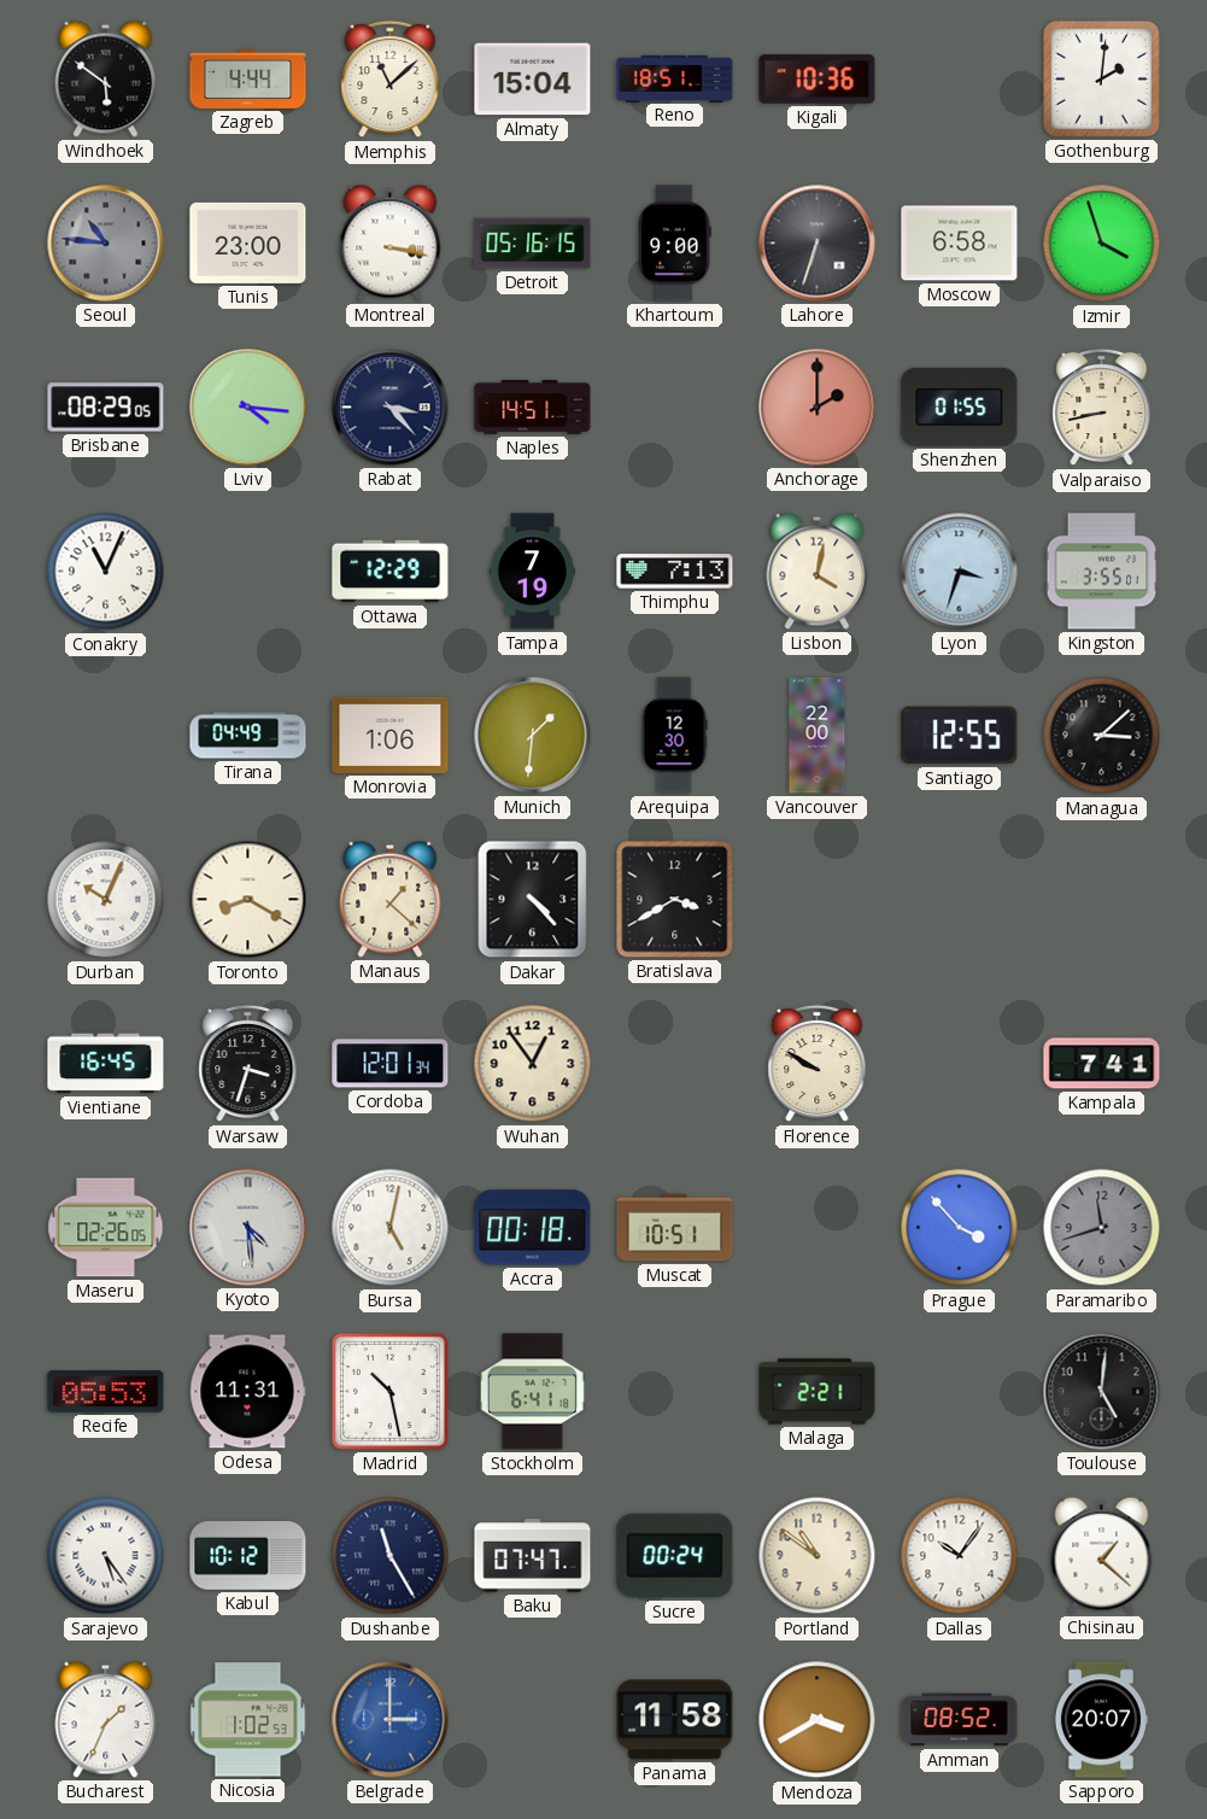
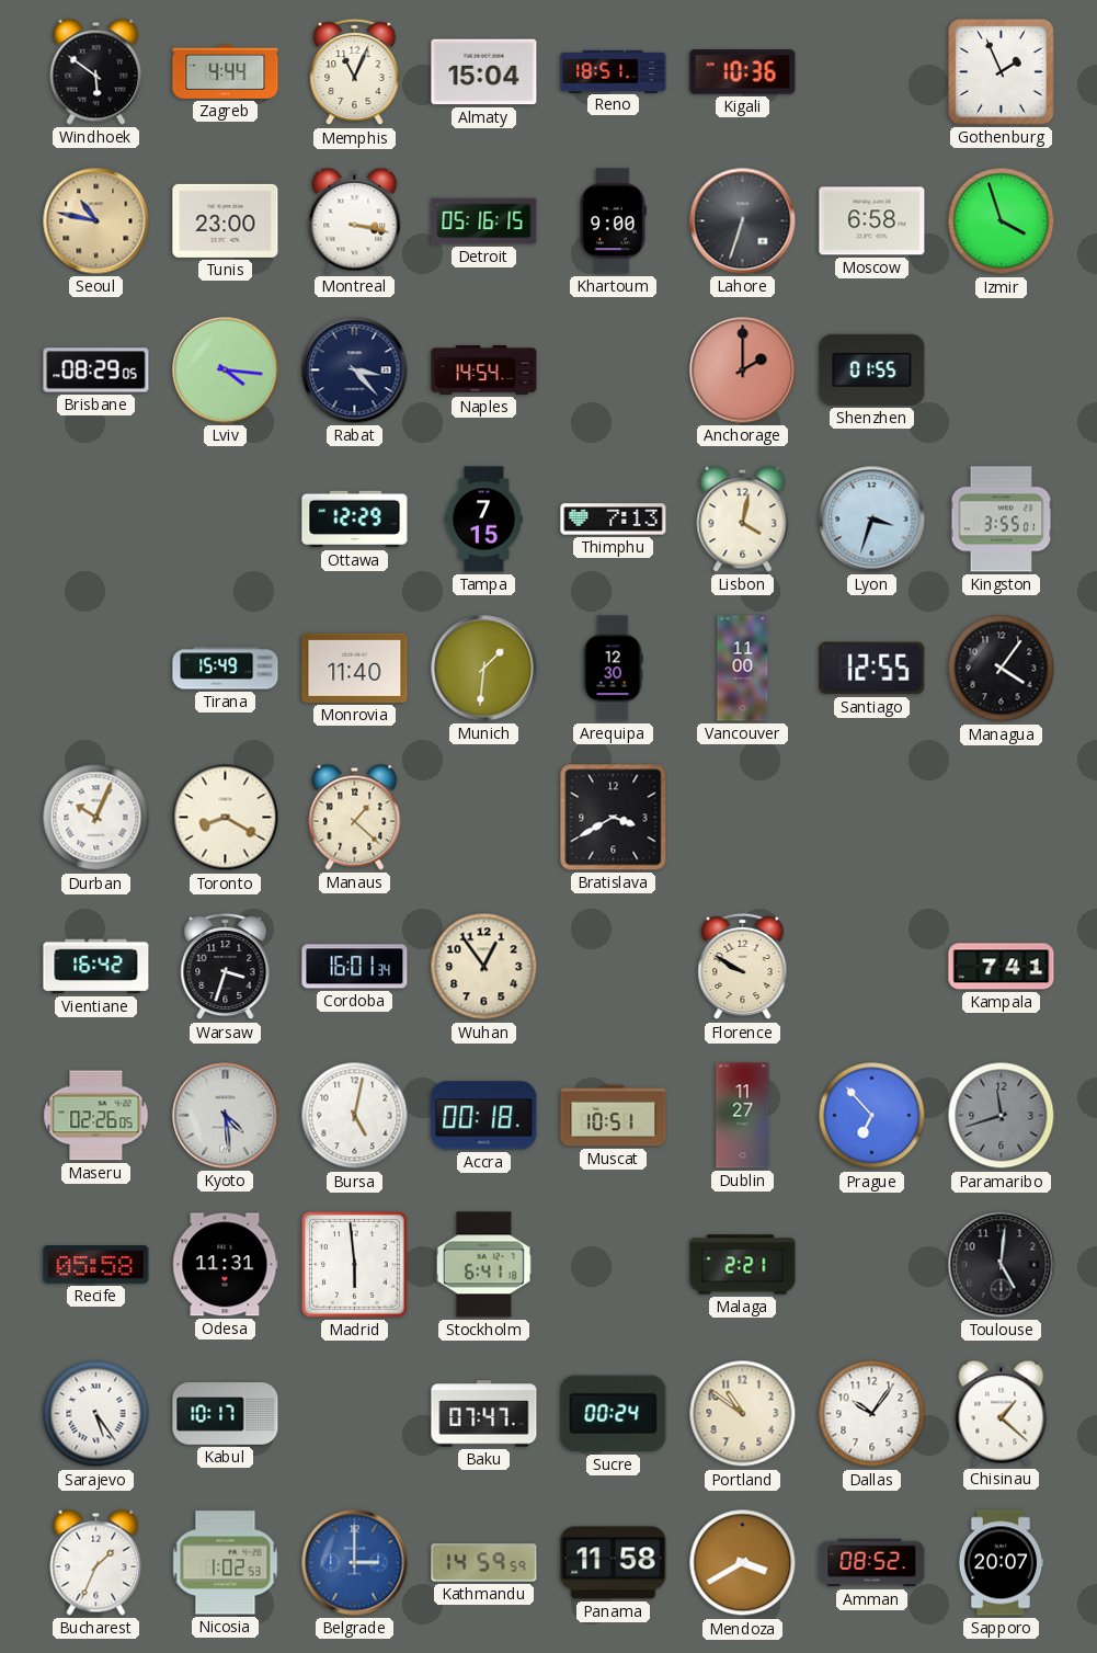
Memphis: 11:08 -> 11:04
Gothenburg: 2:01 -> 1:56
Seoul: 10:46 -> 10:47
Seoul dial: grey -> champagne
Naples: 14:51 -> 14:54
Valparaiso: 8:43 -> none
Conakry: 11:04 -> none
Tampa: 7:19 -> 7:15
Tirana: 04:49 -> 15:49
Monrovia: 1:06 -> 11:40
Vancouver: 22:00 -> 11:00
Managua: 3:08 -> 4:06
Dakar: 4:23 -> none
Vientiane: 16:45 -> 16:42
Cordoba: 12:01 -> 16:01
Dublin: none -> 11:27
Prague: 3:53 -> 6:53
Recife: 05:53 -> 05:58
Madrid: 10:28 -> 5:59
Kabul: 10:12 -> 10:17
Dushanbe: 11:25 -> none
Kathmandu: none -> 14:59
